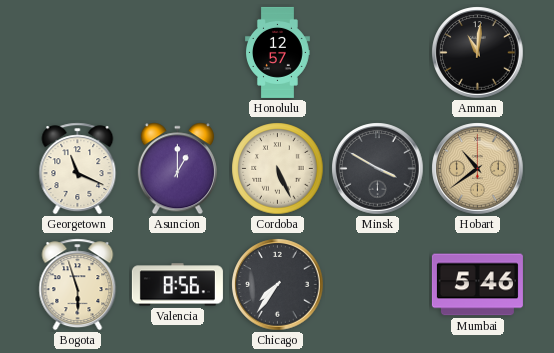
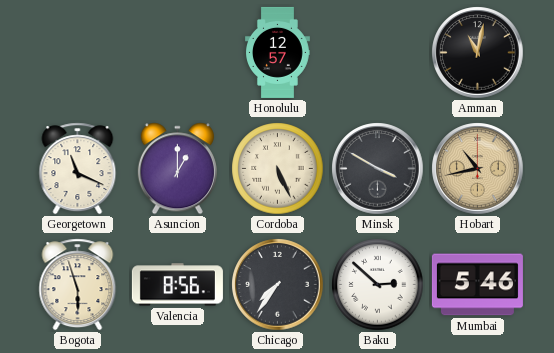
Amman: 11:01 -> 11:02
Hobart: 10:39 -> 10:43
Baku: none -> 2:52
